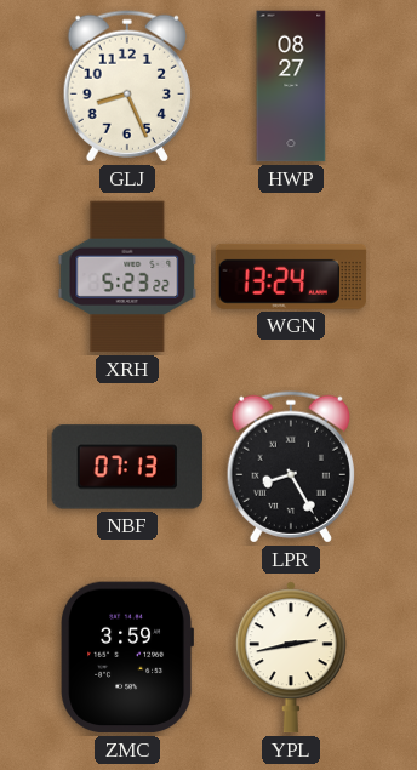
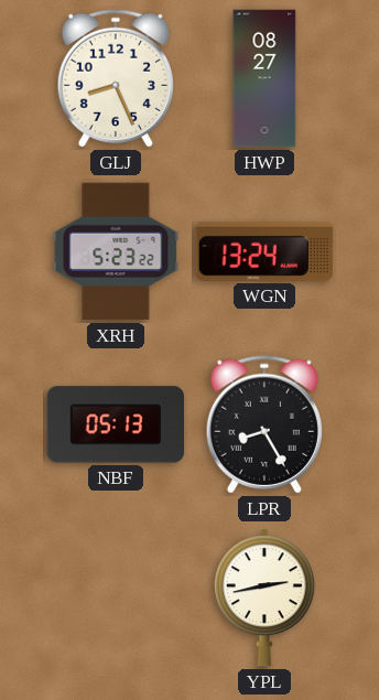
NBF: 07:13 -> 05:13
ZMC: 3:59 -> none
